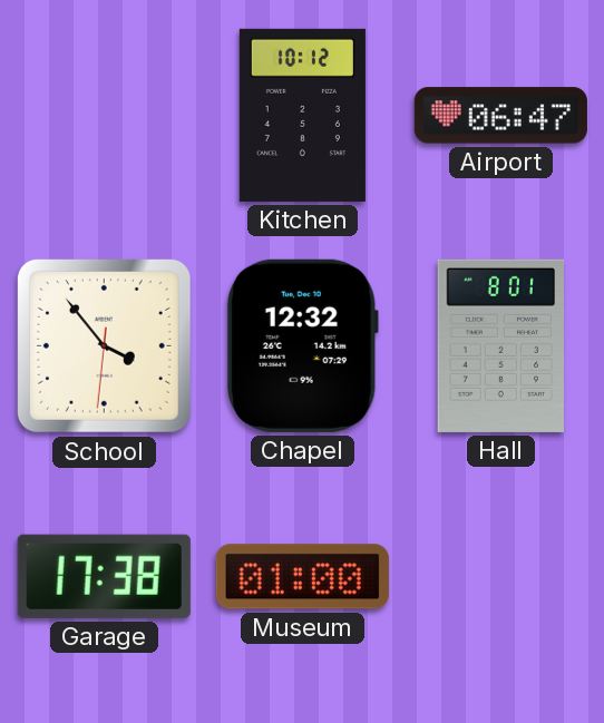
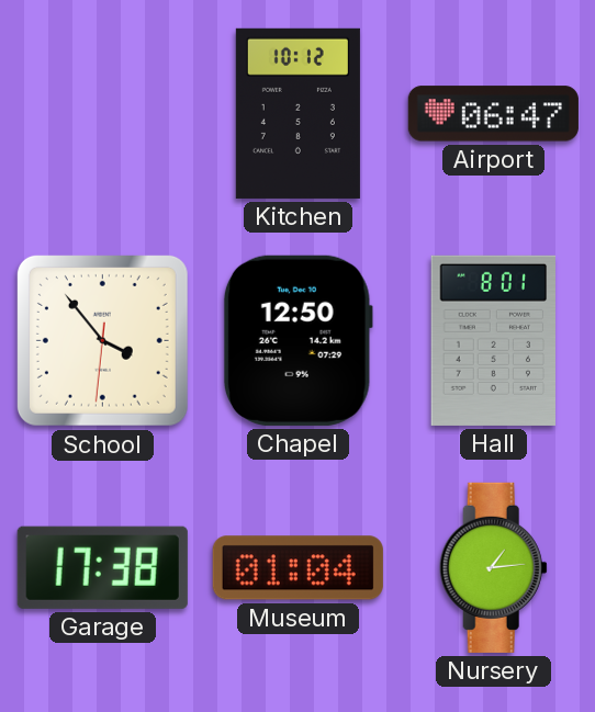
Chapel: 12:32 -> 12:50
Museum: 01:00 -> 01:04
Nursery: none -> 1:14
